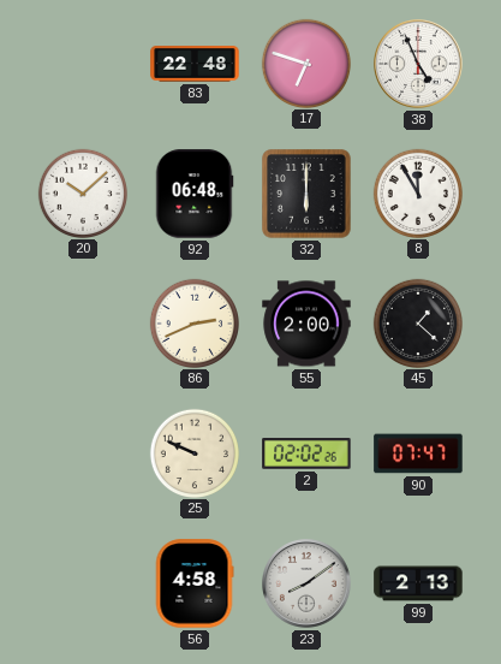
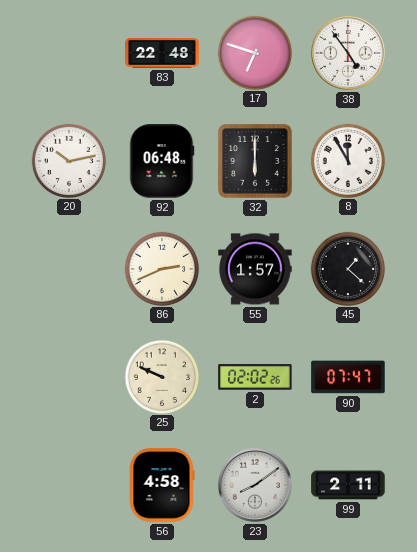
38: 4:56 -> 4:54
20: 10:08 -> 10:13
55: 2:00 -> 1:57
99: 2:13 -> 2:11
